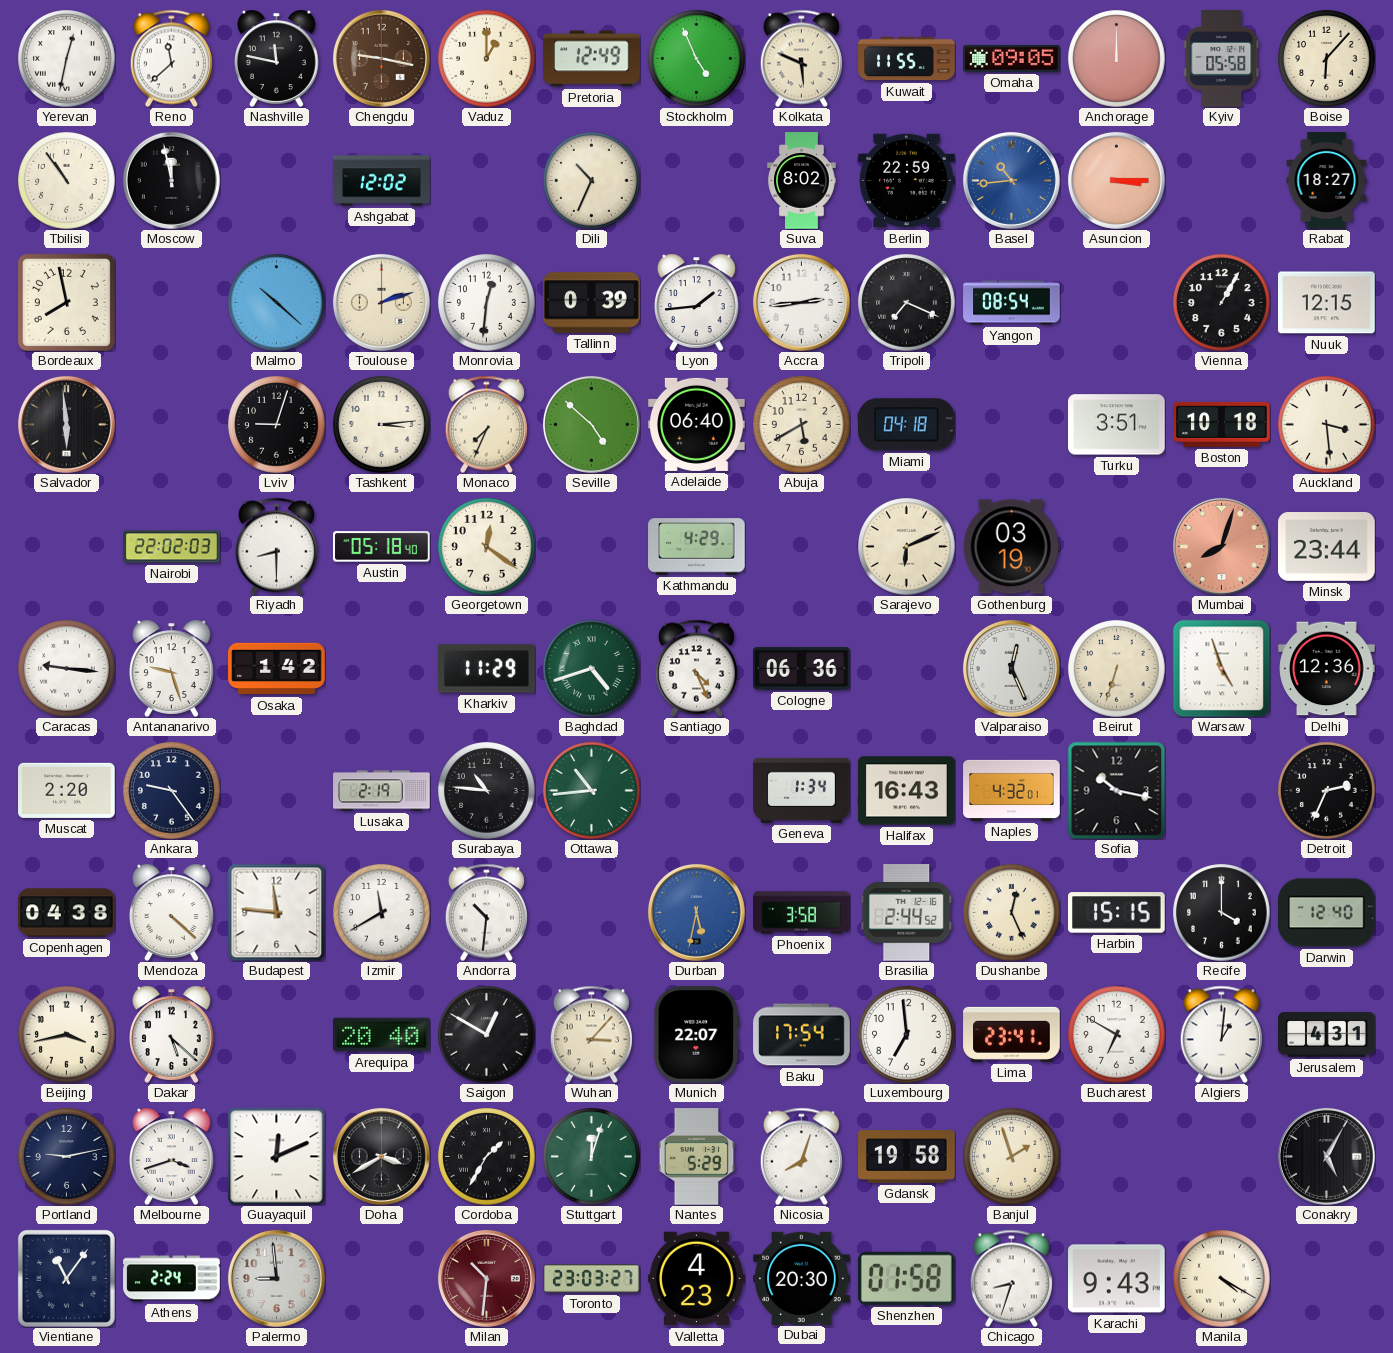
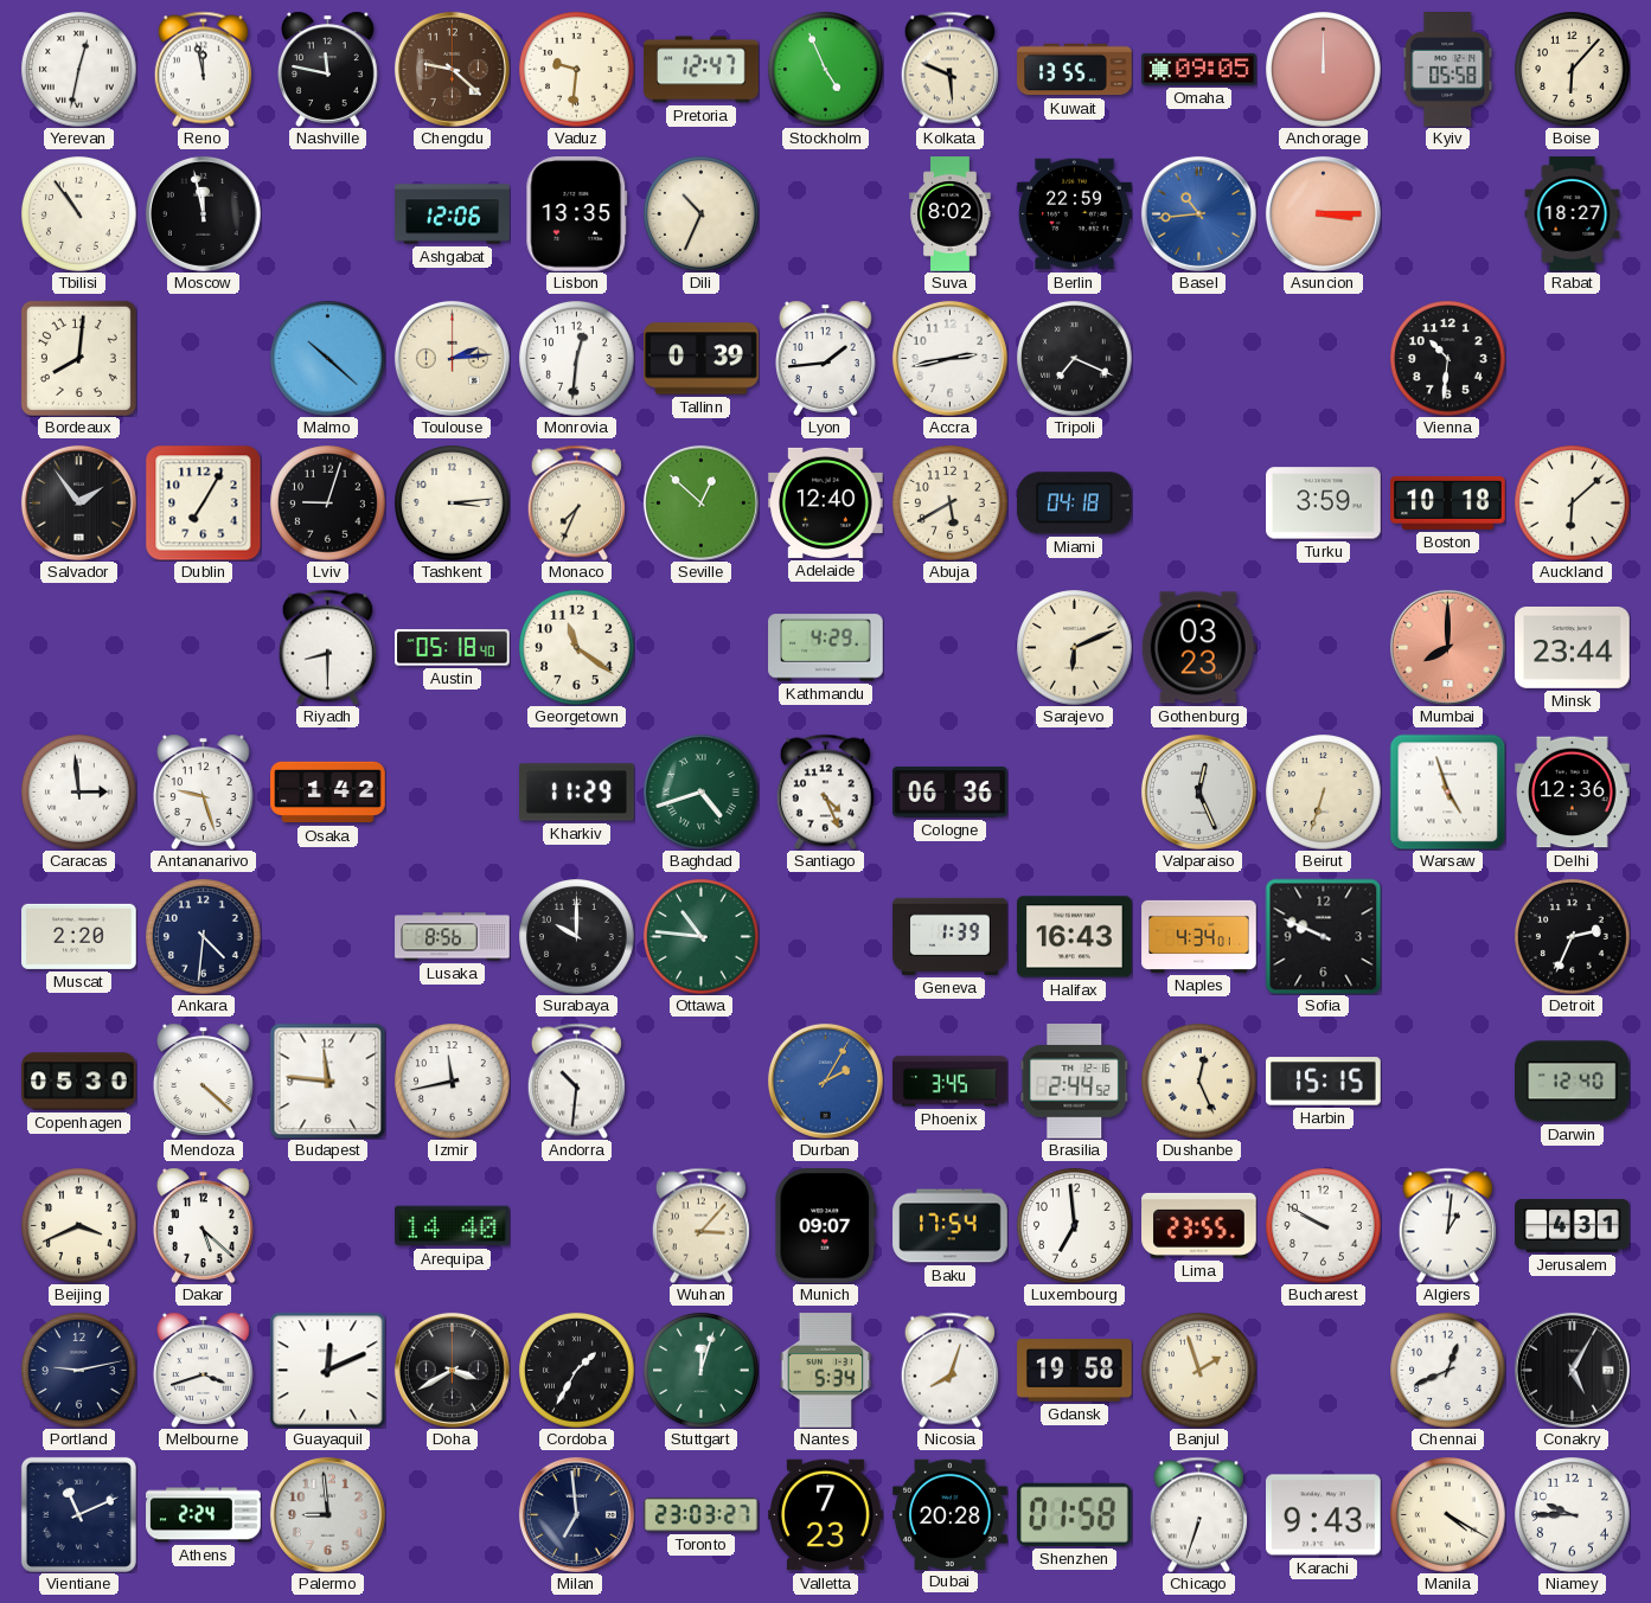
Reno: 11:38 -> 11:58
Chengdu: 9:17 -> 9:22
Vaduz: 1:00 -> 9:31
Pretoria: 12:49 -> 12:47
Kuwait: 11:55 -> 13:55
Ashgabat: 12:02 -> 12:06
Lisbon: none -> 13:35
Bordeaux: 7:58 -> 8:01
Toulouse: 2:12 -> 2:14
Accra: 2:44 -> 2:43
Yangon: 08:54 -> none
Vienna: 1:05 -> 10:31
Nuuk: 12:15 -> none
Salvador: 5:59 -> 1:54
Dublin: none -> 7:05
Seville: 4:52 -> 12:52
Adelaide: 06:40 -> 12:40
Turku: 3:51 -> 3:59
Auckland: 3:29 -> 6:08
Nairobi: 22:02 -> none
Georgetown: 12:21 -> 11:21
Gothenburg: 03:19 -> 03:23
Mumbai: 8:03 -> 8:00
Caracas: 9:16 -> 2:59
Ankara: 9:24 -> 4:31
Lusaka: 2:19 -> 8:56
Surabaya: 10:46 -> 10:00
Ottawa: 10:44 -> 10:46
Geneva: 1:34 -> 1:39
Naples: 4:32 -> 4:34
Sofia: 10:17 -> 9:49
Copenhagen: 04:38 -> 05:30
Izmir: 11:40 -> 11:43
Durban: 5:32 -> 2:05
Phoenix: 3:58 -> 3:45
Recife: 4:00 -> none
Beijing: 3:43 -> 3:41
Arequipa: 20:40 -> 14:40
Saigon: 12:50 -> none
Munich: 22:07 -> 09:07
Lima: 23:41 -> 23:55
Bucharest: 6:50 -> 9:50
Nantes: 5:29 -> 5:34
Chennai: none -> 12:41
Vientiane: 11:06 -> 11:11
Milan: 10:31 -> 6:59
Milan dial: burgundy -> navy
Valletta: 4:23 -> 7:23
Dubai: 20:30 -> 20:28
Chicago: 8:33 -> 6:33
Niamey: none -> 9:45
